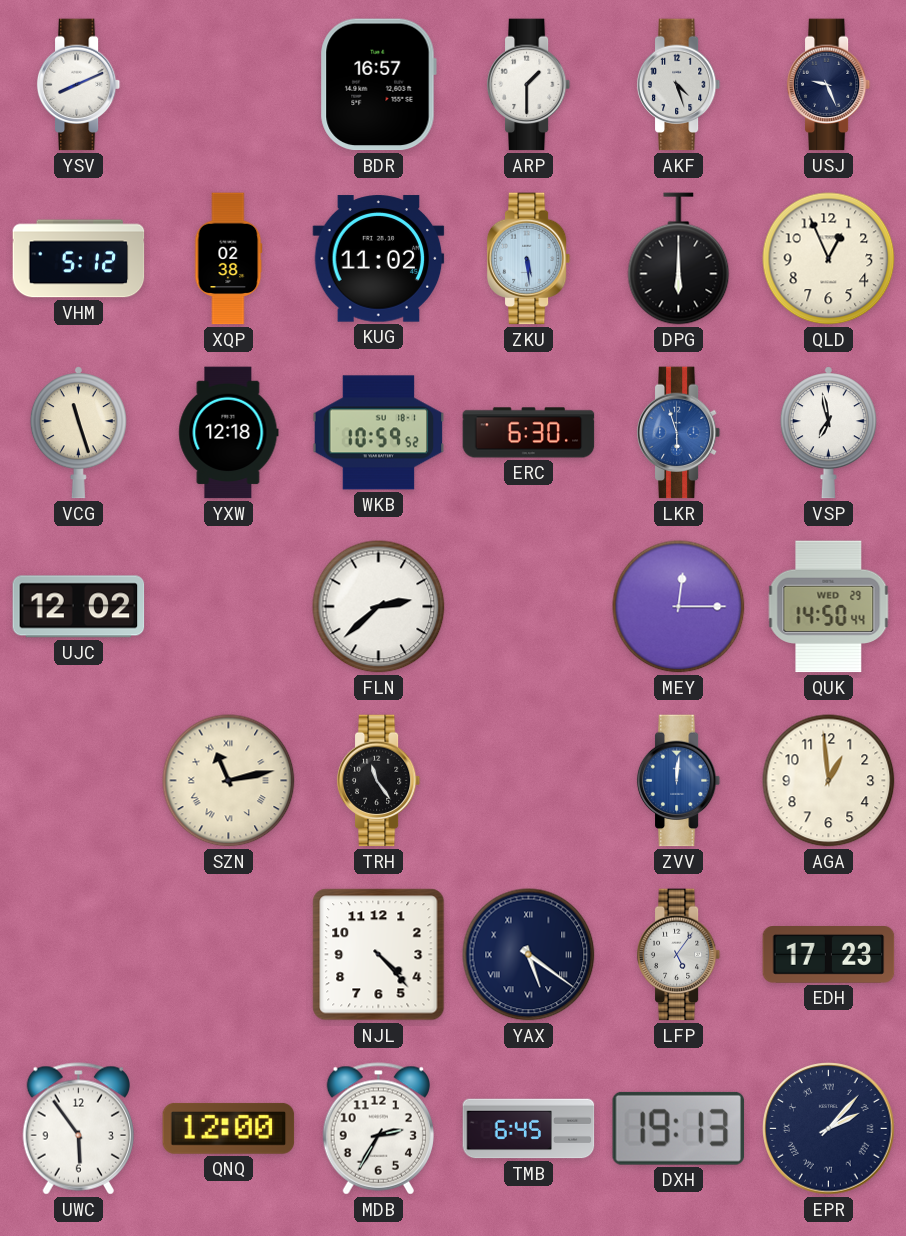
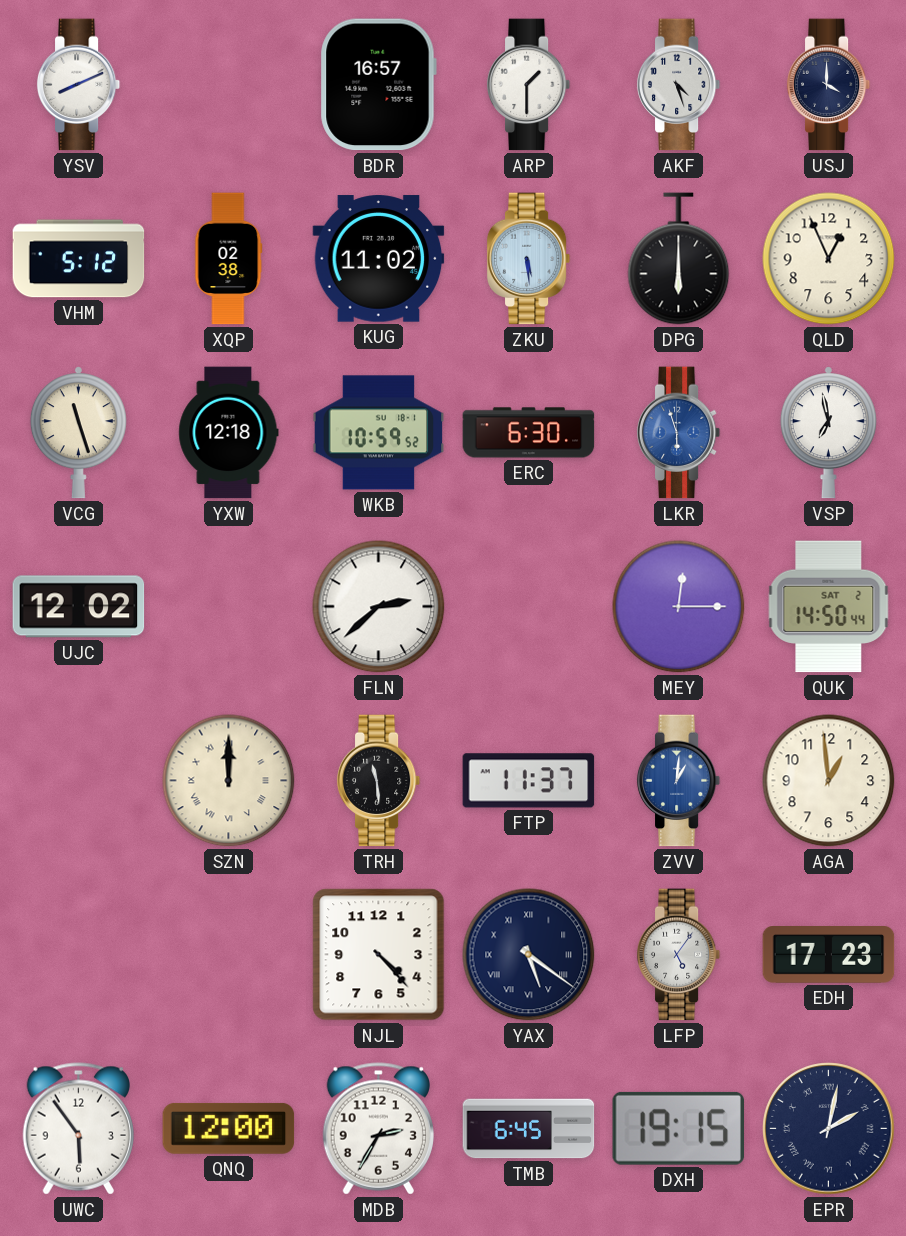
USJ: 9:26 -> 4:00
QUK date: WED 29 -> SAT 2
SZN: 11:13 -> 12:00
TRH: 11:24 -> 11:29
FTP: none -> 11:37
ZVV: 12:01 -> 1:01
DXH: 19:13 -> 19:15
EPR: 2:07 -> 2:02
